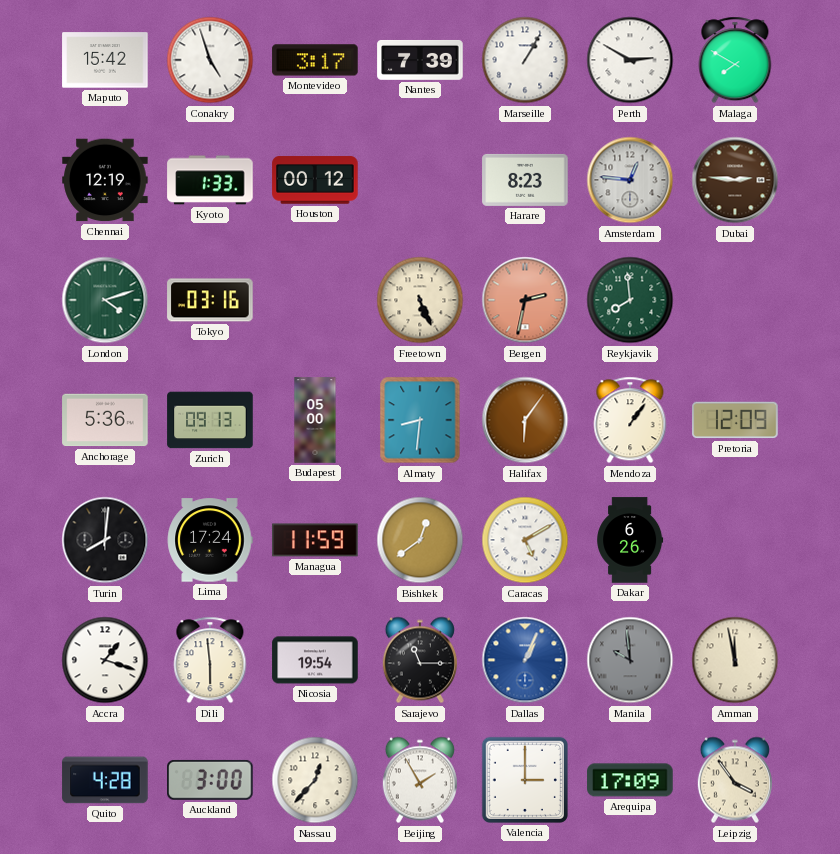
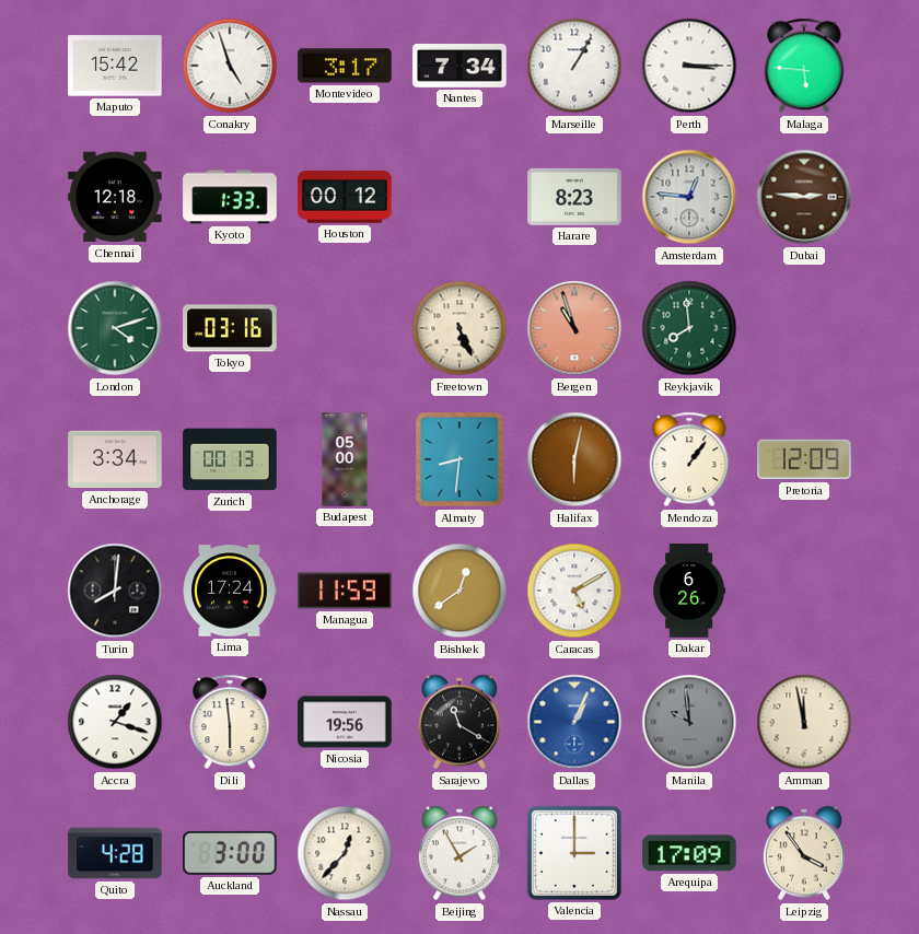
Nantes: 7:39 -> 7:34
Perth: 2:50 -> 3:15
Malaga: 7:50 -> 5:46
Chennai: 12:19 -> 12:18
Bergen: 2:32 -> 10:57
Anchorage: 5:36 -> 3:34
Zurich: 09:13 -> 00:13
Halifax: 6:06 -> 6:02
Nicosia: 19:54 -> 19:56
Sarajevo: 11:15 -> 11:20
